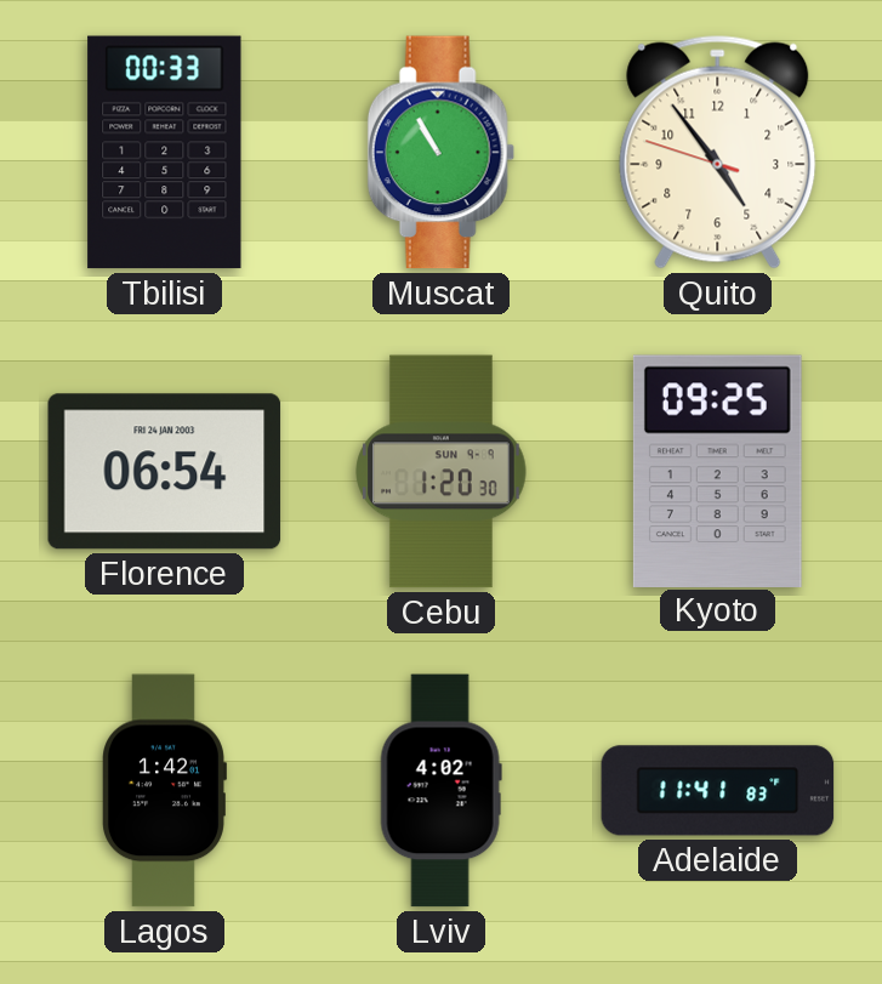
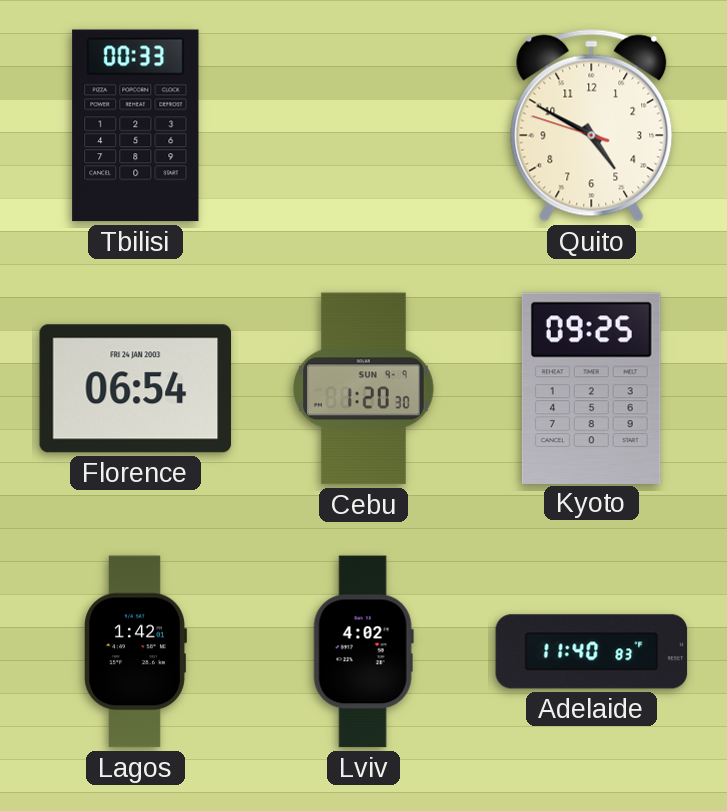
Muscat: 10:55 -> none
Quito: 4:53 -> 4:49
Adelaide: 11:41 -> 11:40
